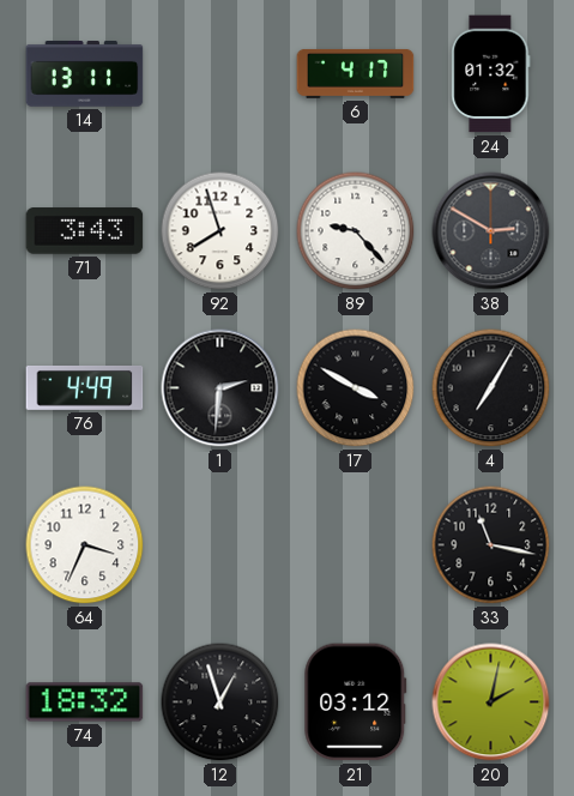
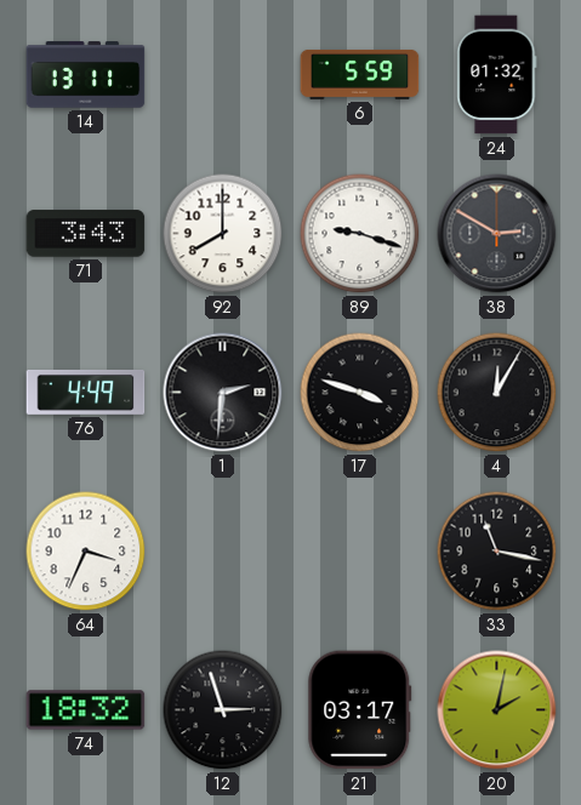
6: 4:17 -> 5:59
92: 7:57 -> 8:00
89: 9:23 -> 9:18
17: 3:50 -> 3:48
4: 7:05 -> 12:05
12: 12:57 -> 2:57
21: 03:12 -> 03:17
